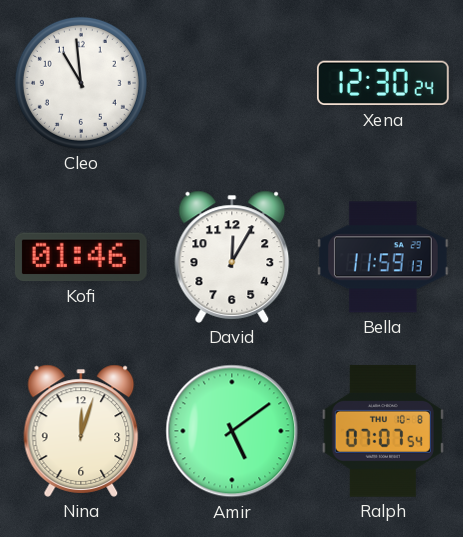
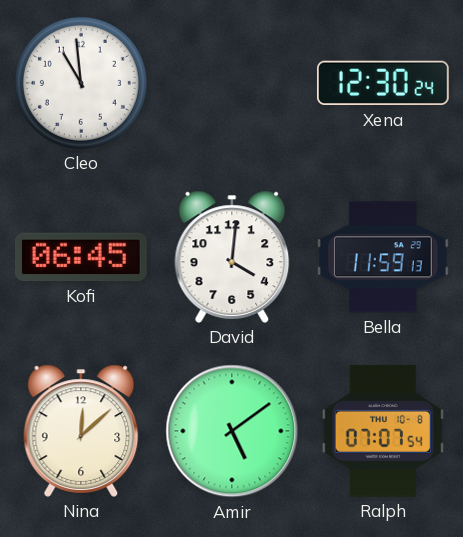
Kofi: 01:46 -> 06:45
David: 12:05 -> 4:01
Nina: 12:03 -> 12:08
